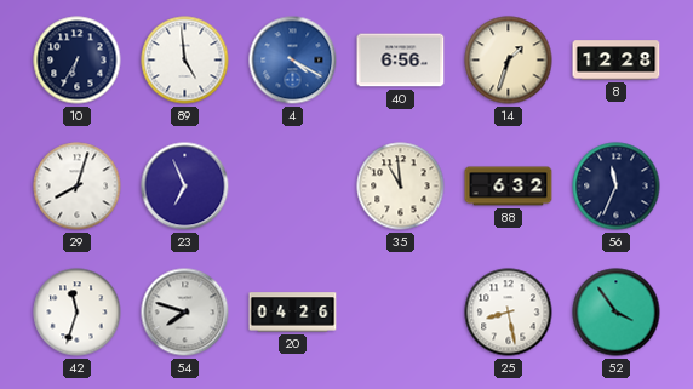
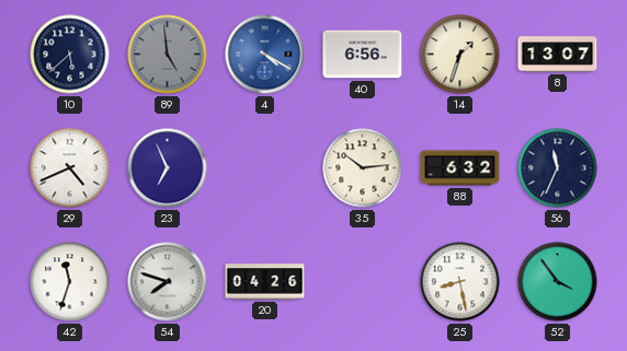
10: 6:35 -> 5:38
89 dial: white -> grey
8: 12:28 -> 13:07
29: 8:03 -> 4:41
35: 10:59 -> 10:14
